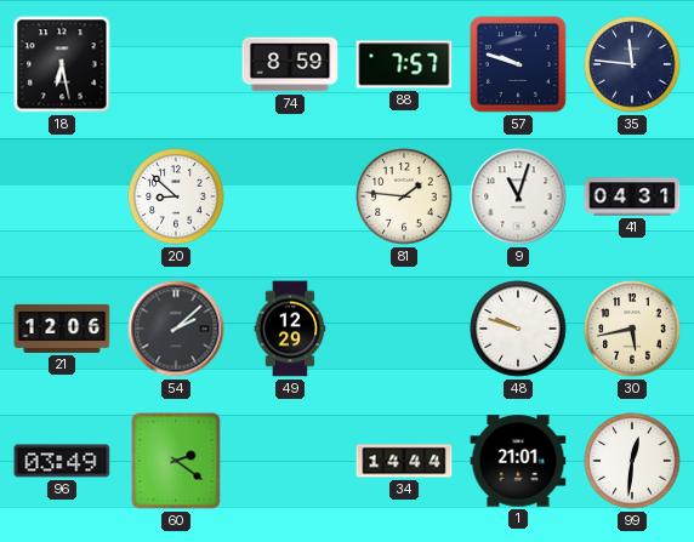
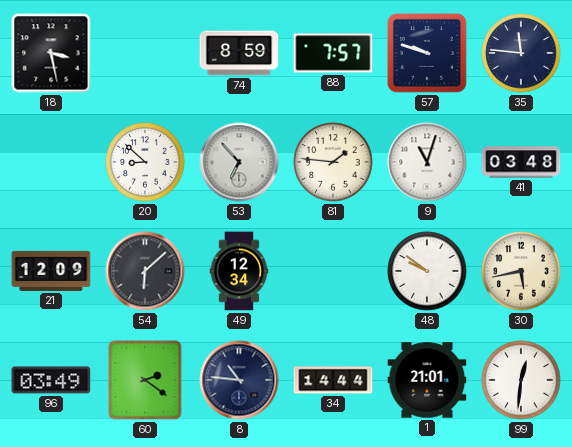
18: 6:28 -> 3:28
53: none -> 6:53
41: 04:31 -> 03:48
21: 12:06 -> 12:09
54: 2:08 -> 6:08
49: 12:29 -> 12:34
48: 9:48 -> 9:51
8: none -> 10:46
